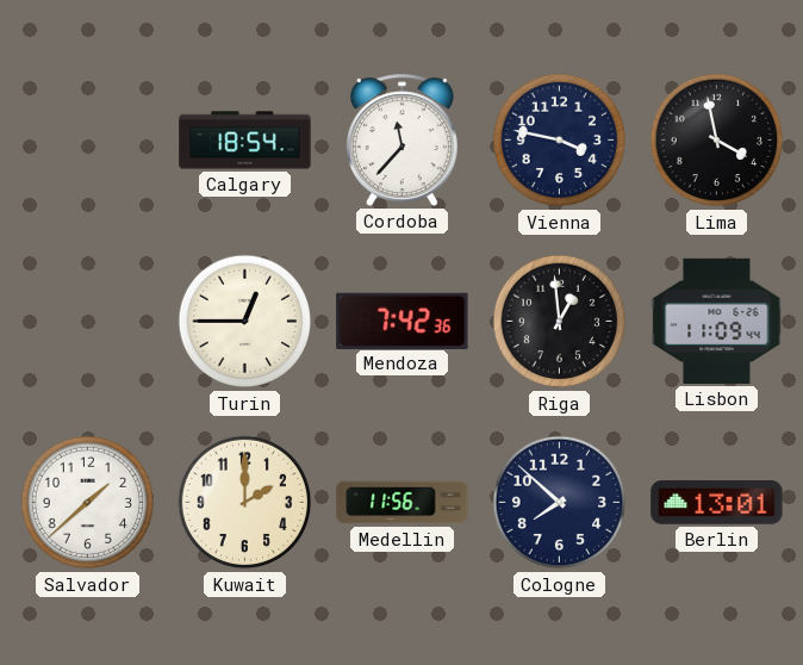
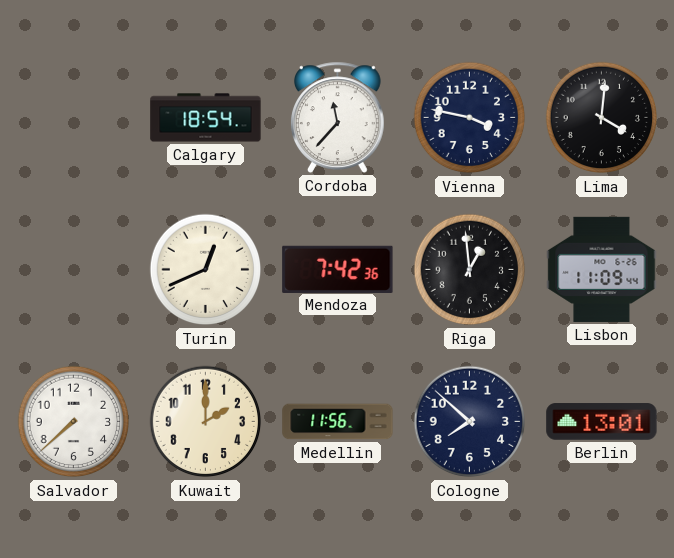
Lima: 3:58 -> 4:01
Turin: 12:45 -> 12:41
Salvador: 1:38 -> 7:38
